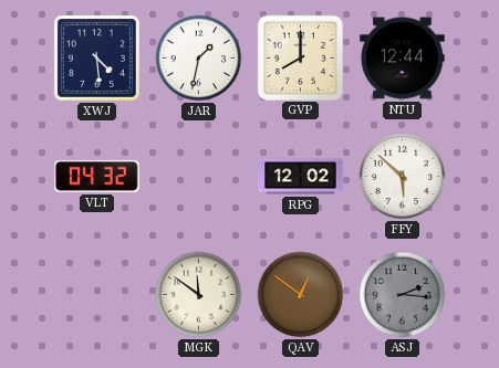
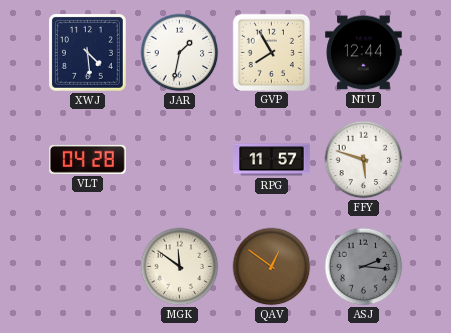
GVP: 8:00 -> 7:55
VLT: 04:32 -> 04:28
RPG: 12:02 -> 11:57
FFY: 5:52 -> 5:48
